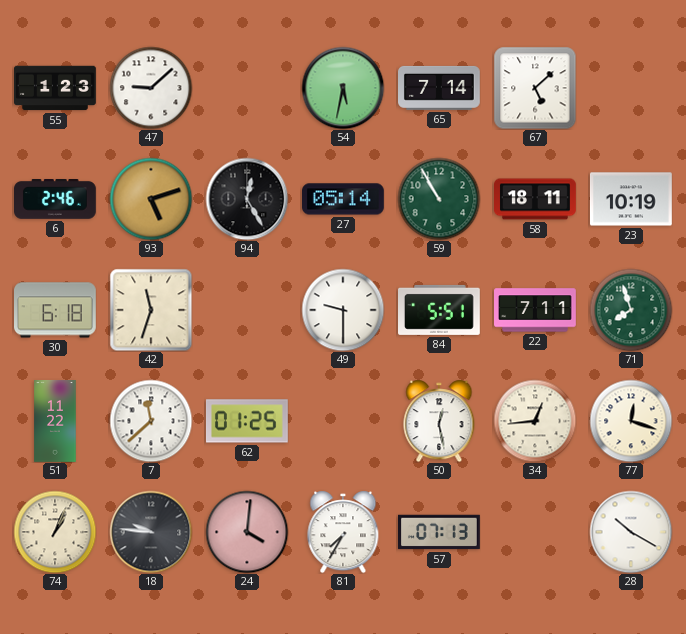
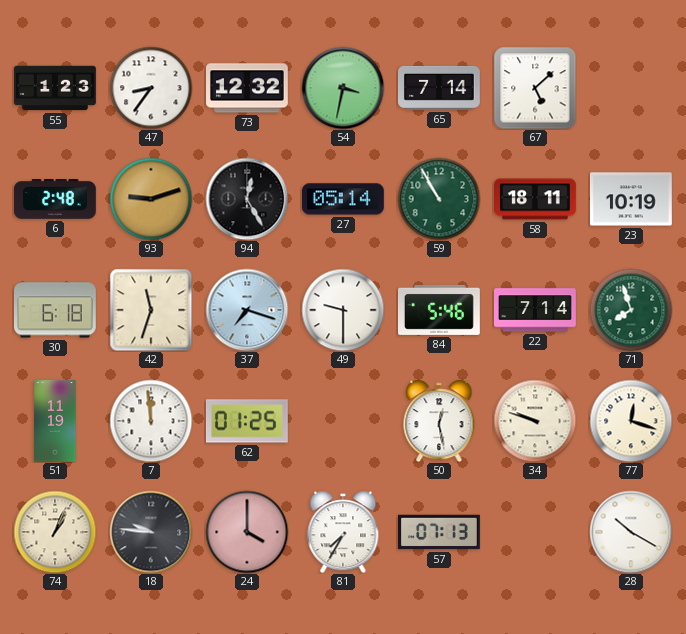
47: 9:08 -> 8:36
73: none -> 12:32
54: 5:32 -> 3:32
6: 2:46 -> 2:48
93: 5:12 -> 9:12
37: none -> 7:18
84: 5:51 -> 5:46
22: 7:11 -> 7:14
51: 11:22 -> 11:19
7: 11:38 -> 11:59
34: 12:44 -> 9:48
24: 4:01 -> 4:00
